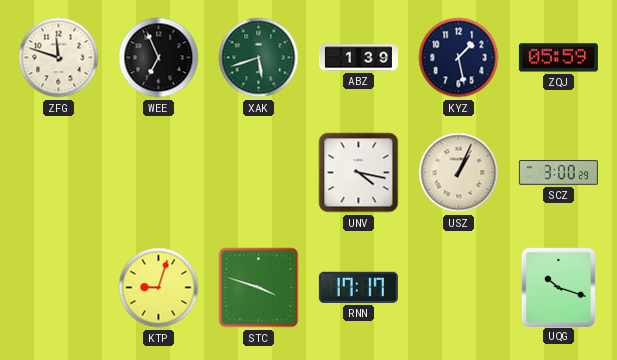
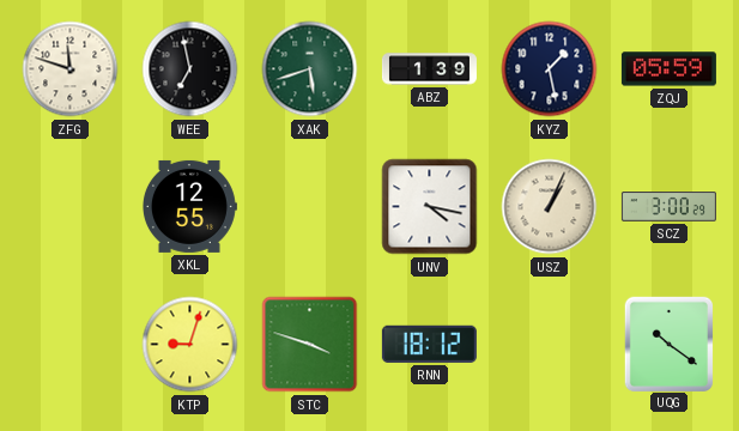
WEE: 6:56 -> 6:58
XKL: none -> 12:55
RNN: 17:17 -> 18:12
UQG: 10:18 -> 10:21
